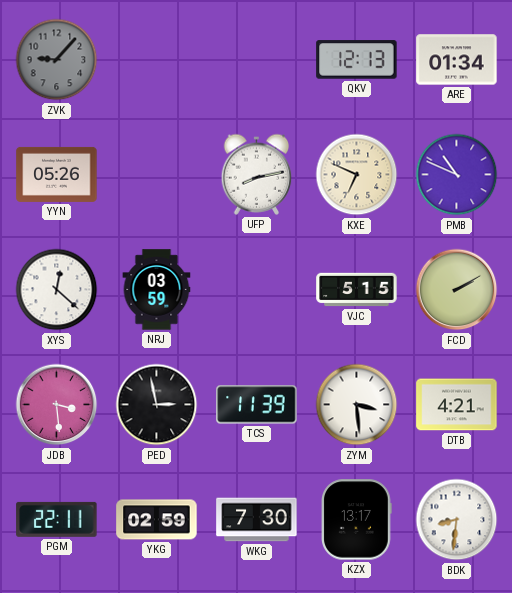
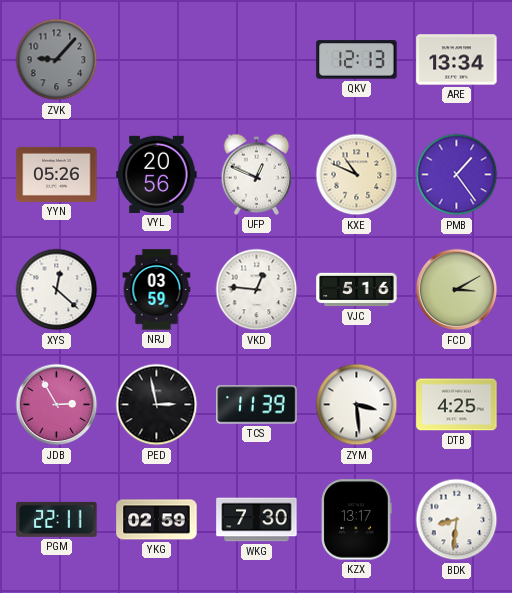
ARE: 01:34 -> 13:34
VYL: none -> 20:56
UFP: 8:13 -> 12:49
KXE: 6:49 -> 10:49
PMB: 10:49 -> 1:24
VKD: none -> 12:46
VJC: 5:15 -> 5:16
FCD: 2:10 -> 3:10
JDB: 3:29 -> 2:55
DTB: 4:21 -> 4:25
